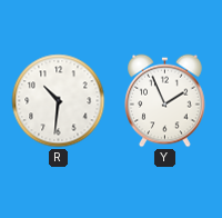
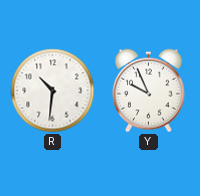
Y: 1:56 -> 9:56
